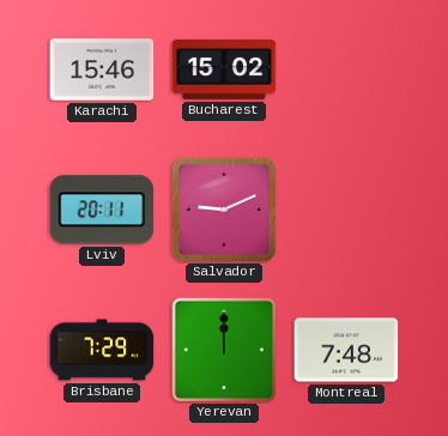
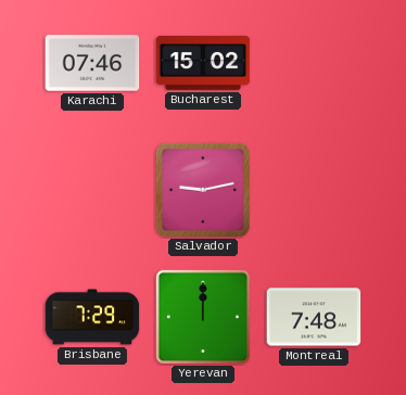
Karachi: 15:46 -> 07:46
Lviv: 20:11 -> none
Salvador: 9:11 -> 9:13
